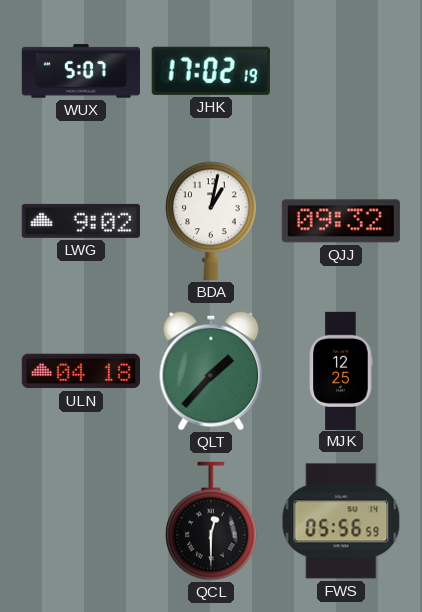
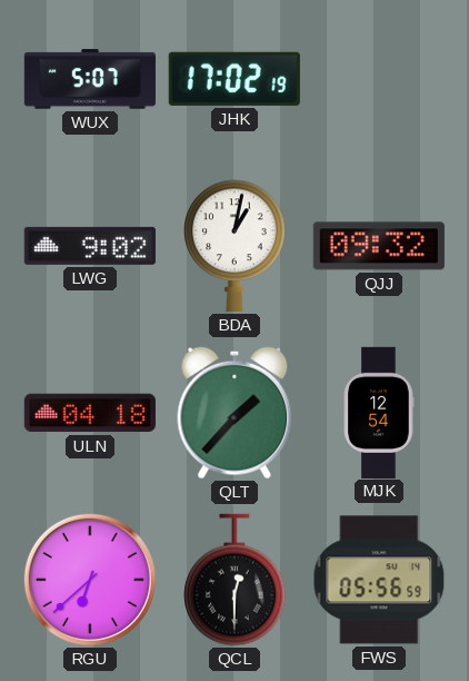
MJK: 12:25 -> 12:54
RGU: none -> 6:38
